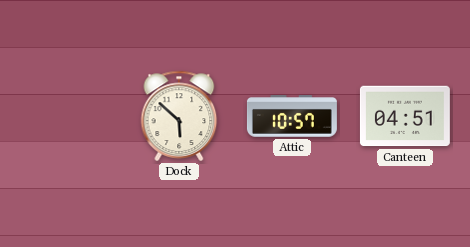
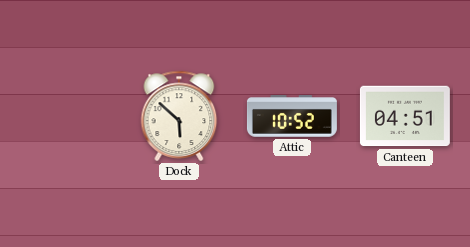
Attic: 10:57 -> 10:52
